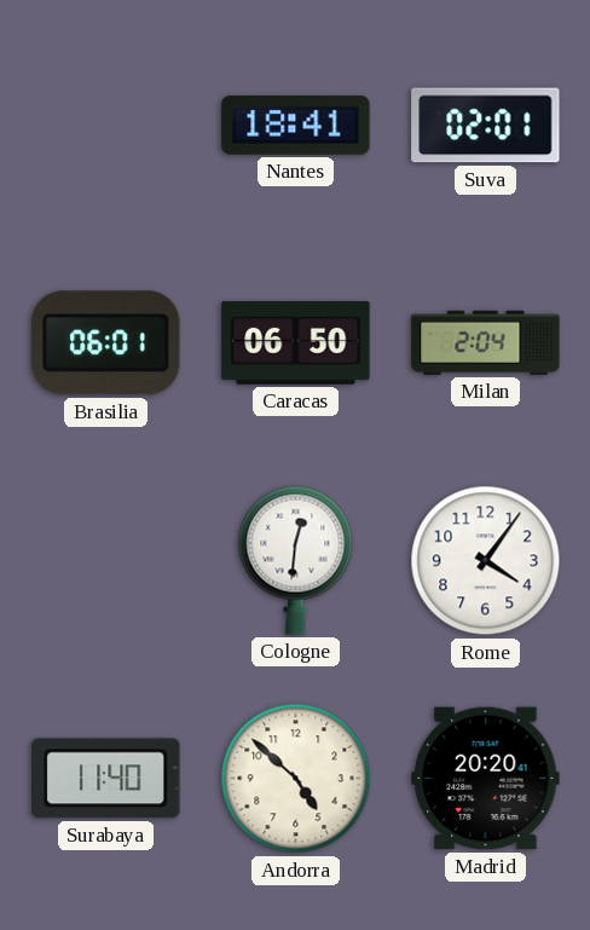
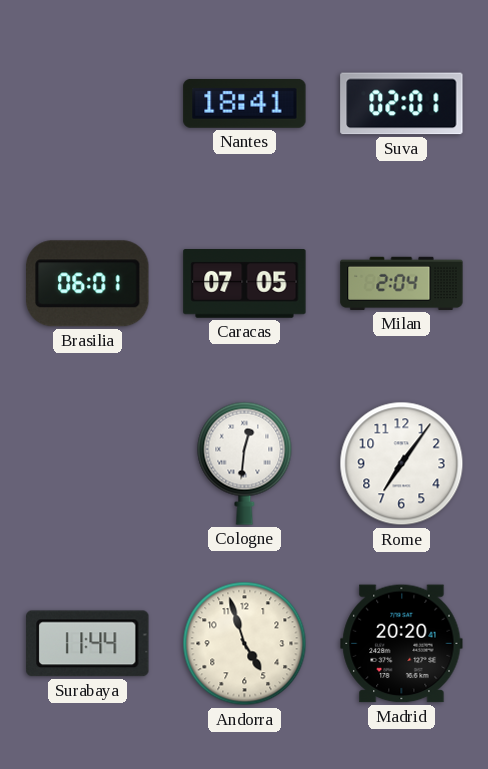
Caracas: 06:50 -> 07:05
Rome: 4:06 -> 7:06
Surabaya: 11:40 -> 11:44
Andorra: 4:52 -> 4:57
